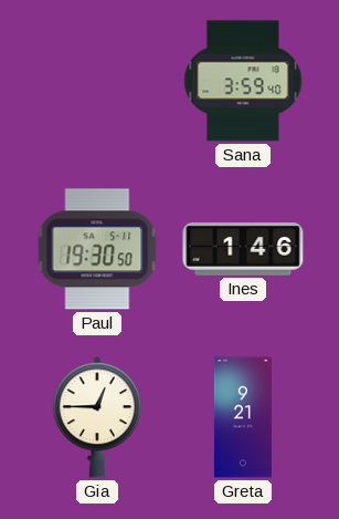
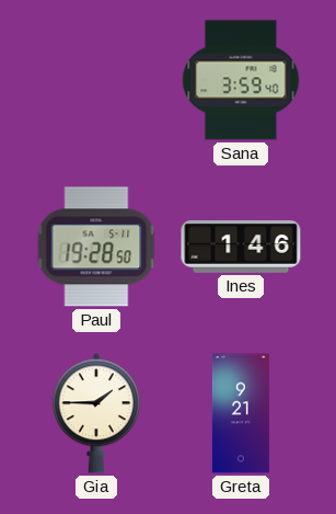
Paul: 19:30 -> 19:28
Gia: 12:45 -> 1:45
